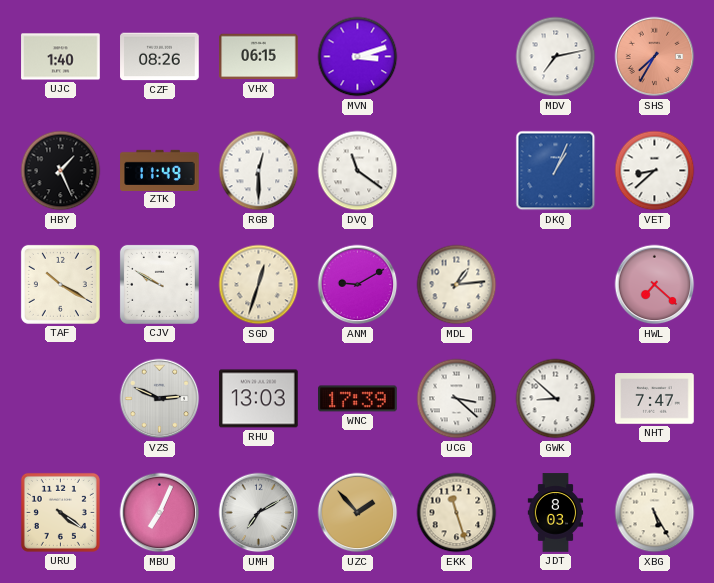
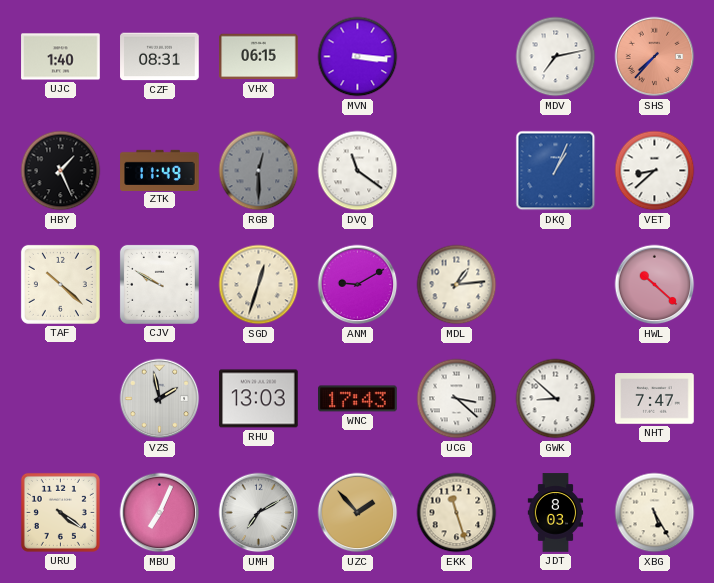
CZF: 08:26 -> 08:31
MVN: 3:12 -> 3:16
SHS: 7:35 -> 7:37
RGB dial: white -> grey
TAF: 10:20 -> 10:22
HWL: 7:22 -> 10:22
VZS: 2:49 -> 1:58
WNC: 17:39 -> 17:43
